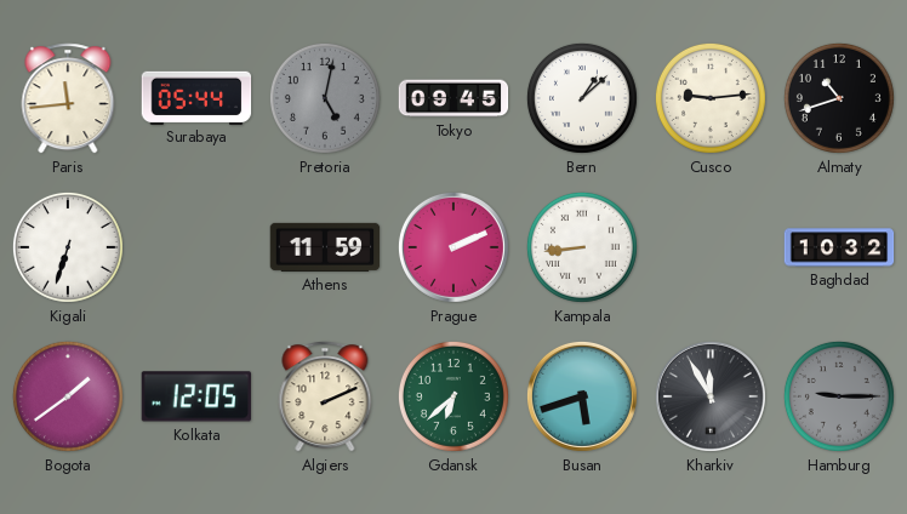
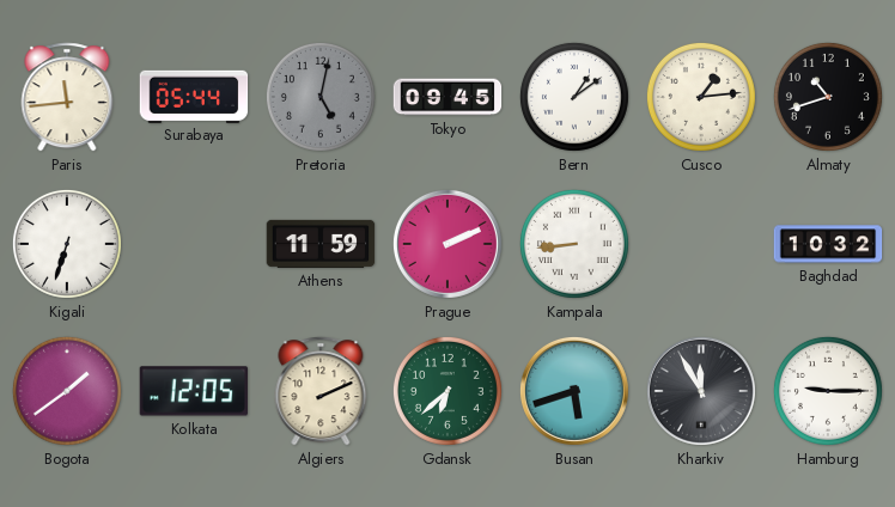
Bern: 1:08 -> 1:09
Cusco: 9:14 -> 1:14
Hamburg dial: grey -> white
